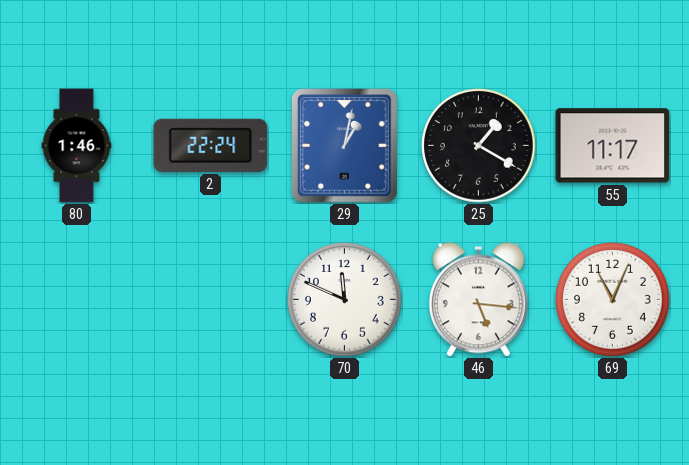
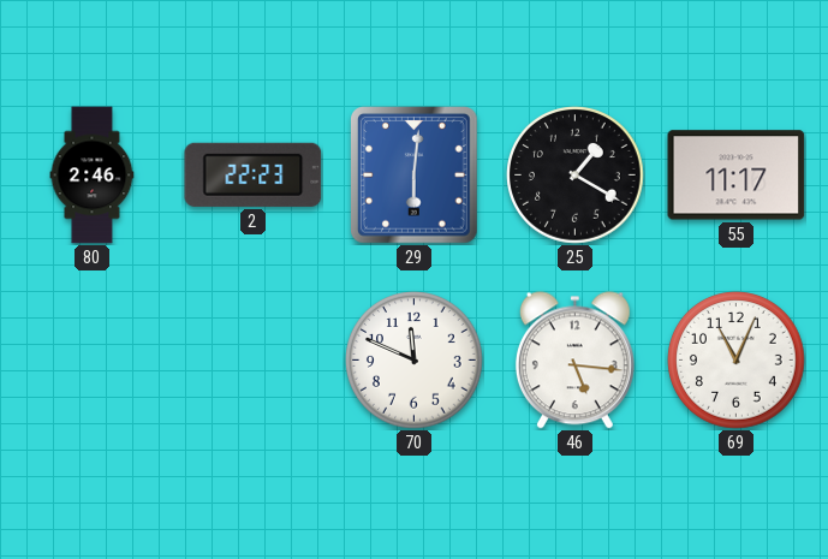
80: 1:46 -> 2:46
2: 22:24 -> 22:23
29: 1:02 -> 6:01
